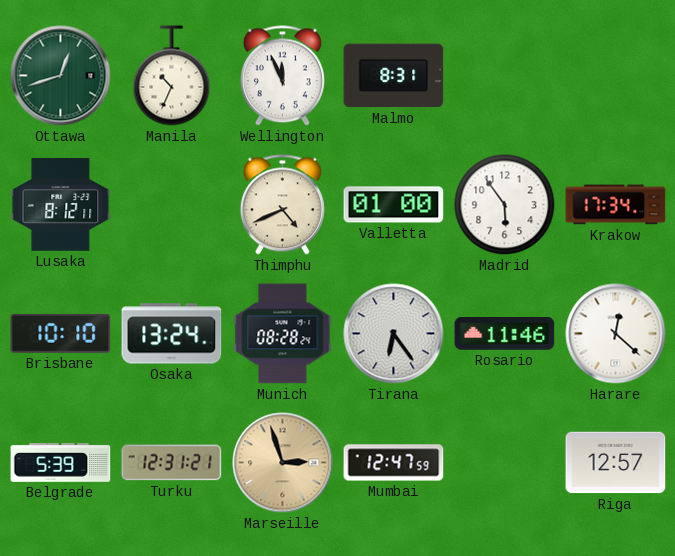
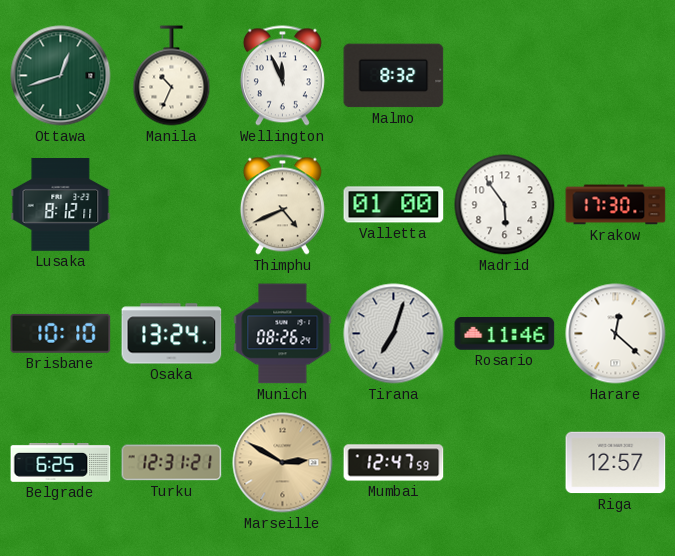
Malmo: 8:31 -> 8:32
Krakow: 17:34 -> 17:30
Munich: 08:28 -> 08:26
Tirana: 6:24 -> 7:03
Belgrade: 5:39 -> 6:25
Marseille: 2:57 -> 2:50
